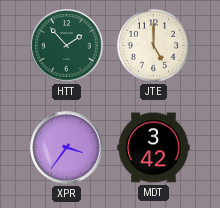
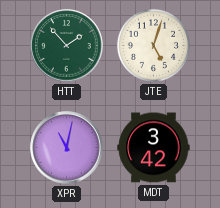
JTE: 5:00 -> 5:03
XPR: 3:36 -> 11:02
